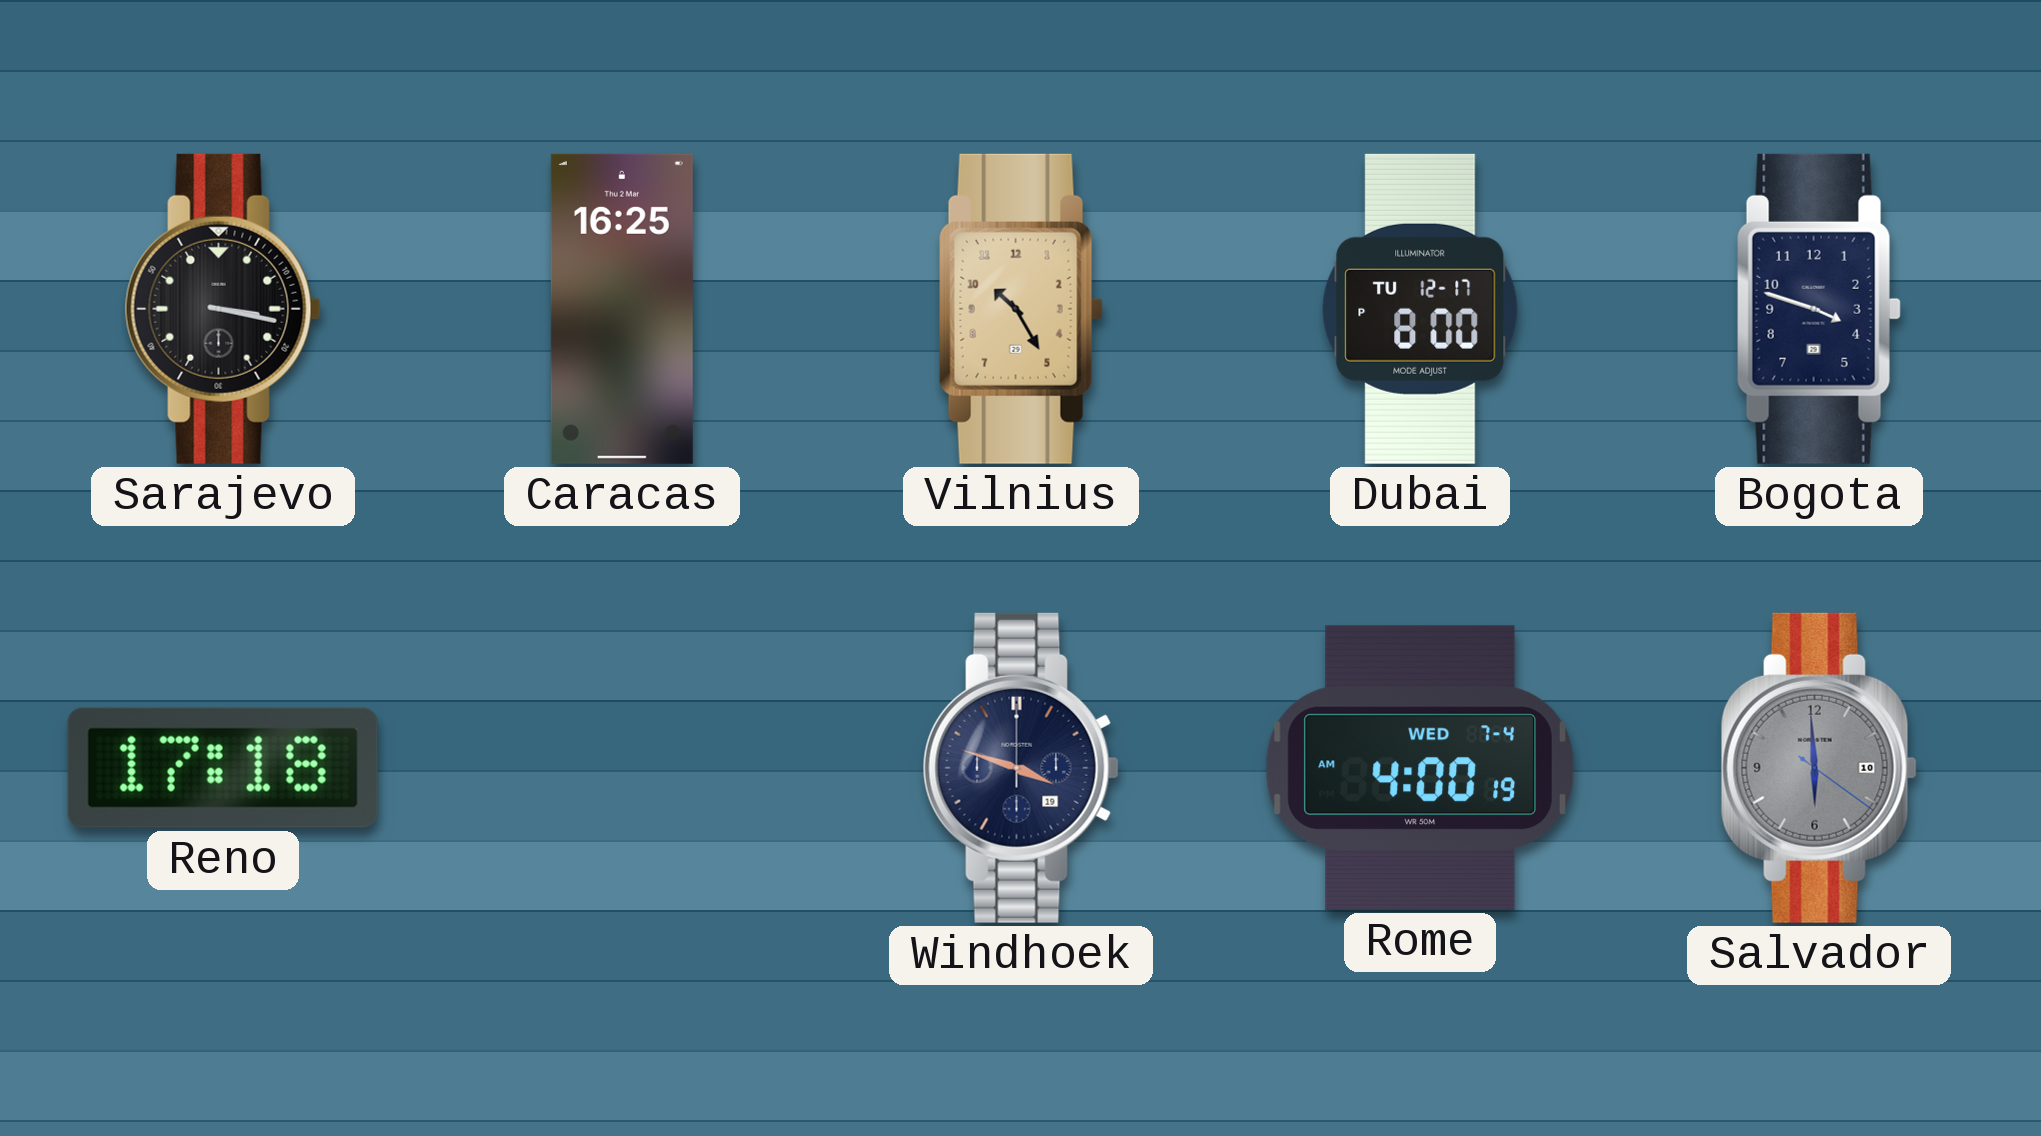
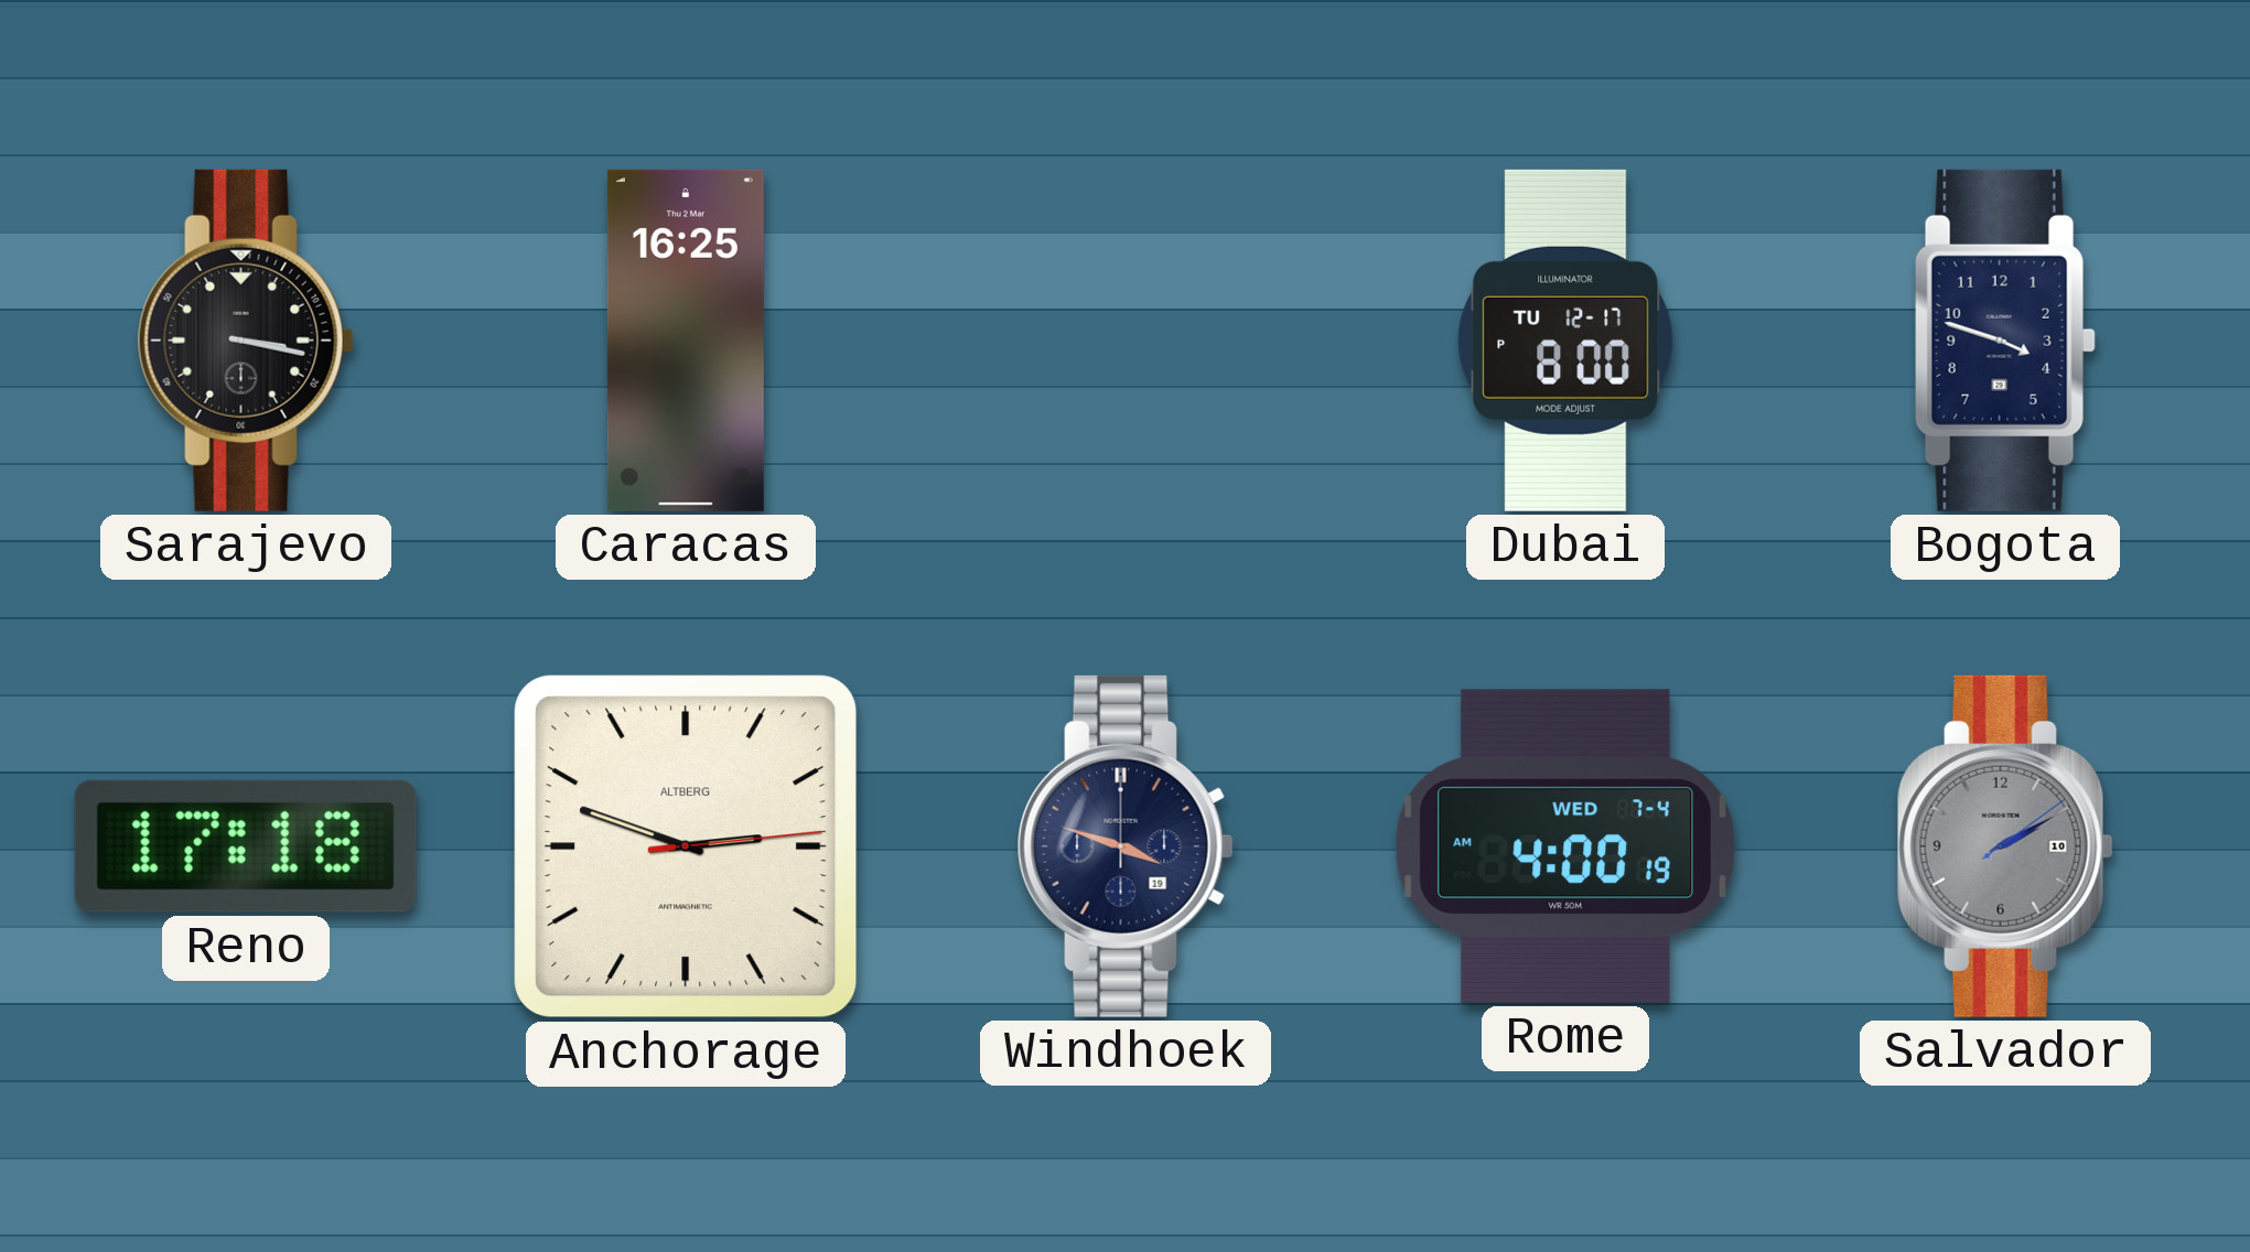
Vilnius: 10:25 -> none
Anchorage: none -> 2:48
Salvador: 5:59 -> 2:10
